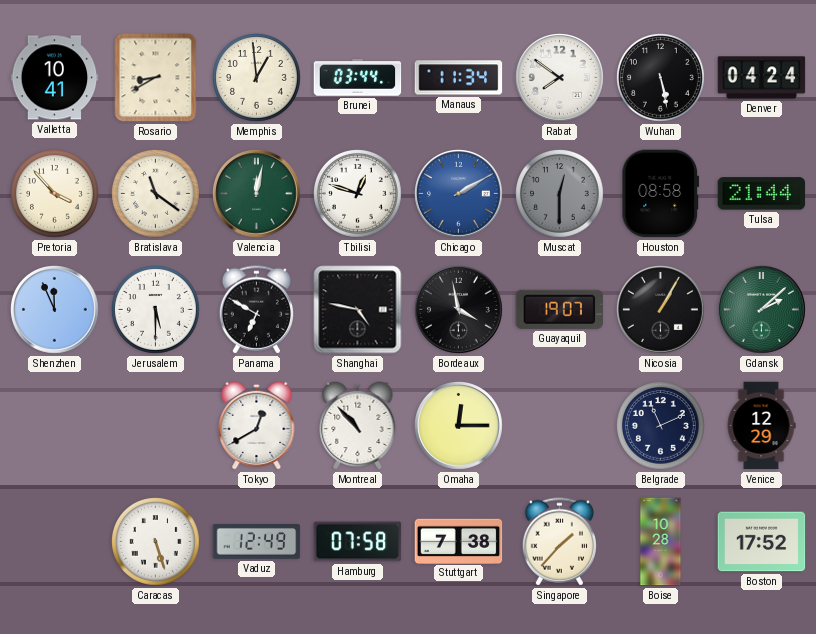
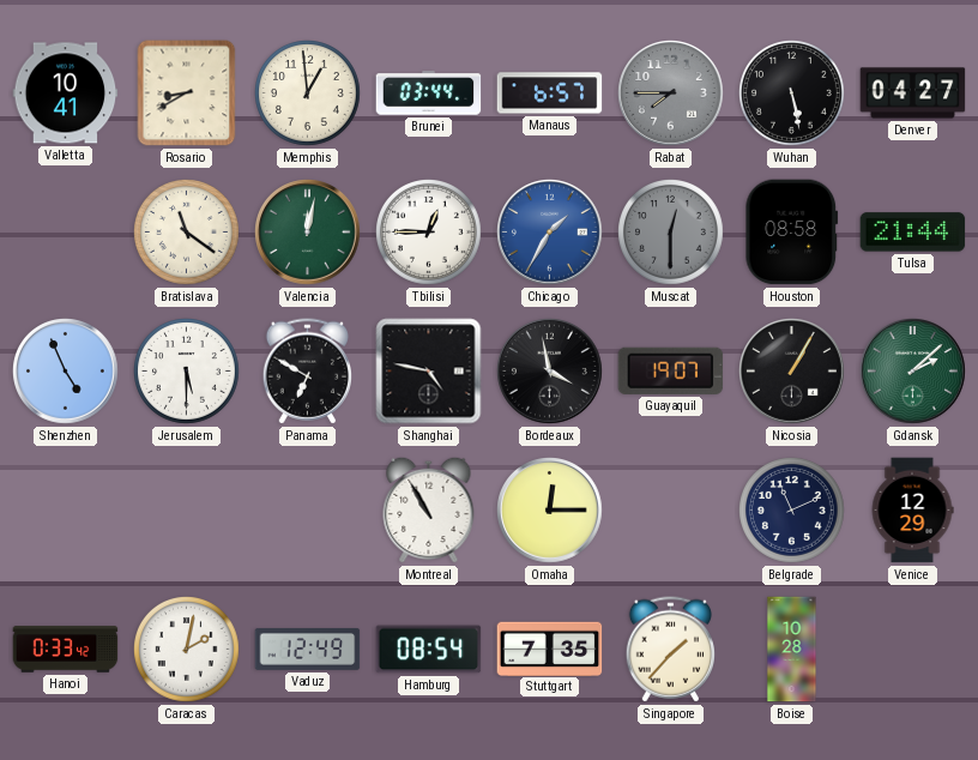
Manaus: 11:34 -> 6:57
Rabat: 7:51 -> 7:45
Rabat dial: white -> grey
Denver: 04:24 -> 04:27
Pretoria: 3:53 -> none
Tbilisi: 12:48 -> 12:45
Chicago: 2:10 -> 1:35
Shenzhen: 11:56 -> 4:56
Tokyo: 12:40 -> none
Montreal: 10:53 -> 10:55
Hanoi: none -> 0:33
Caracas: 5:27 -> 2:02
Hamburg: 07:58 -> 08:54
Stuttgart: 7:38 -> 7:35
Boston: 17:52 -> none
